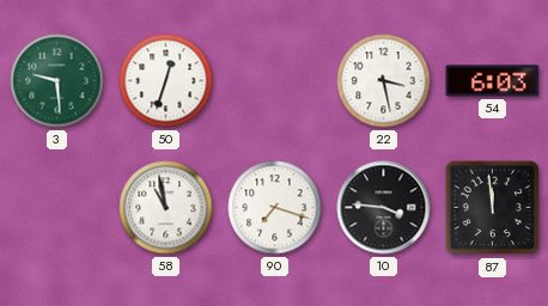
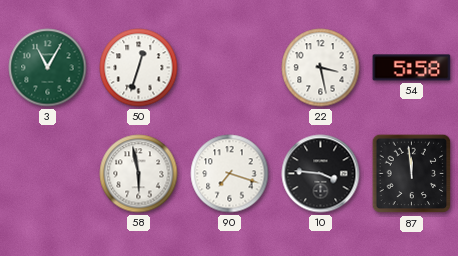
3: 9:29 -> 11:05
54: 6:03 -> 5:58
58: 10:58 -> 5:58
